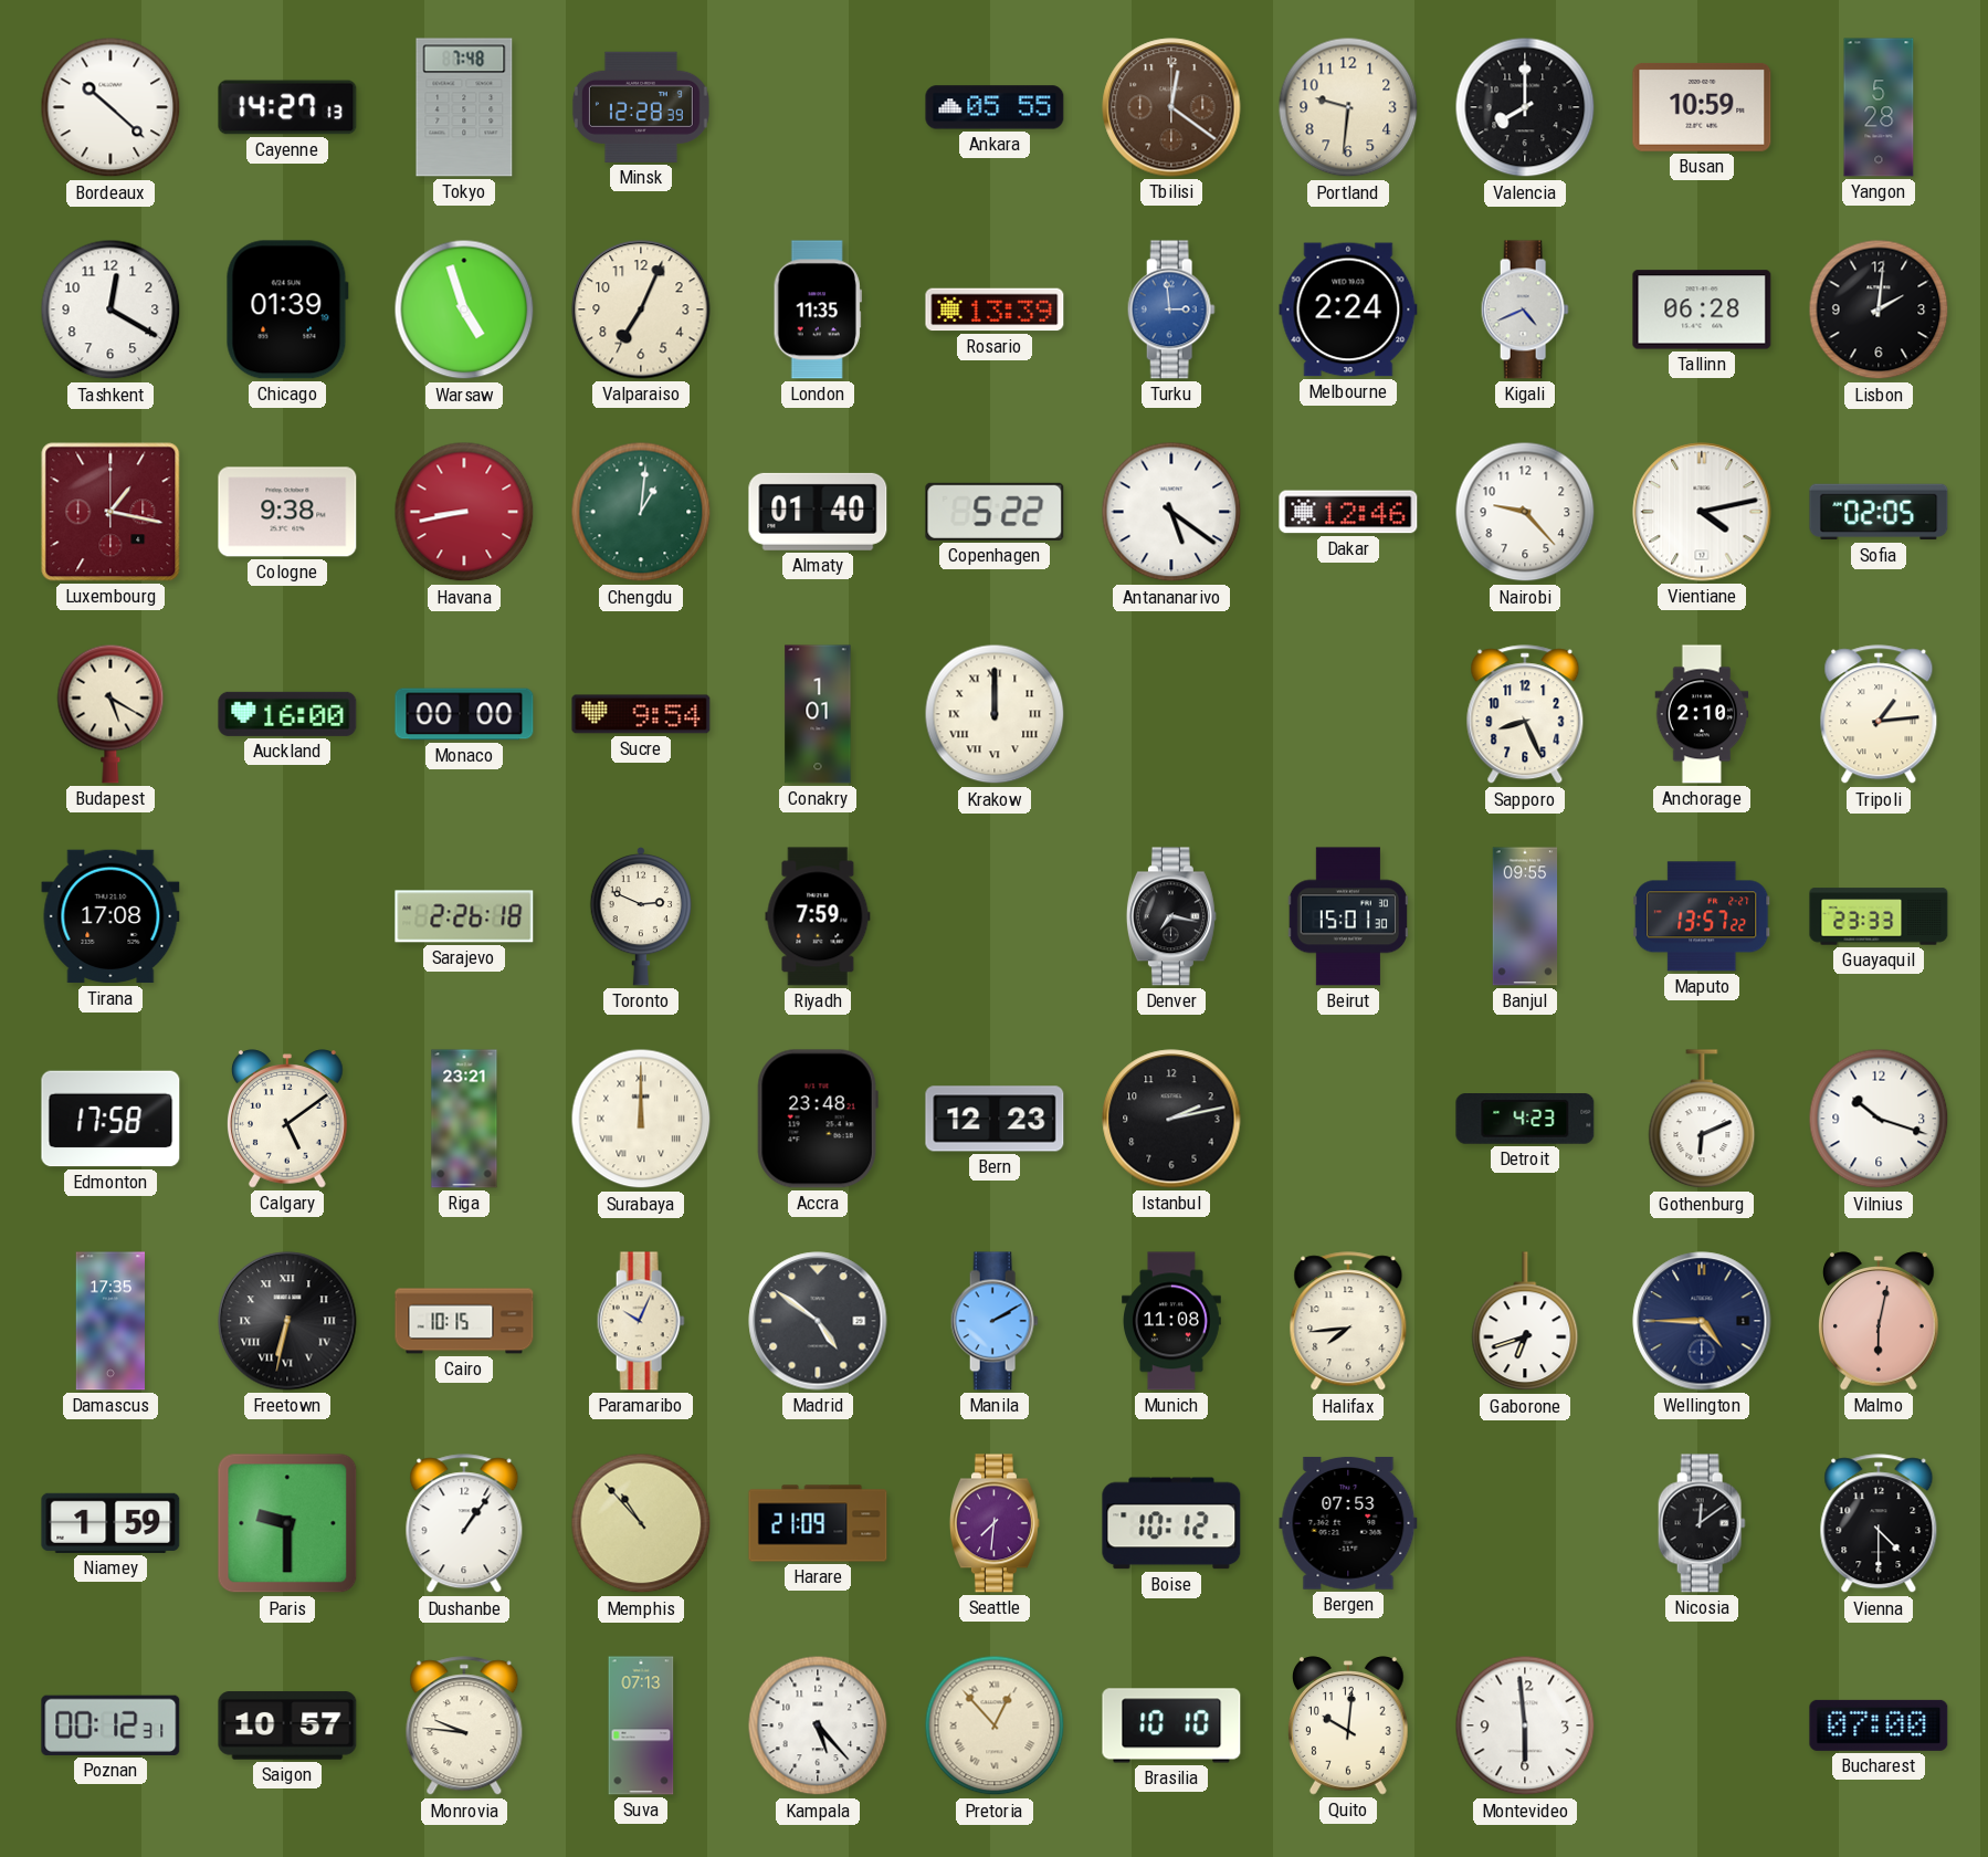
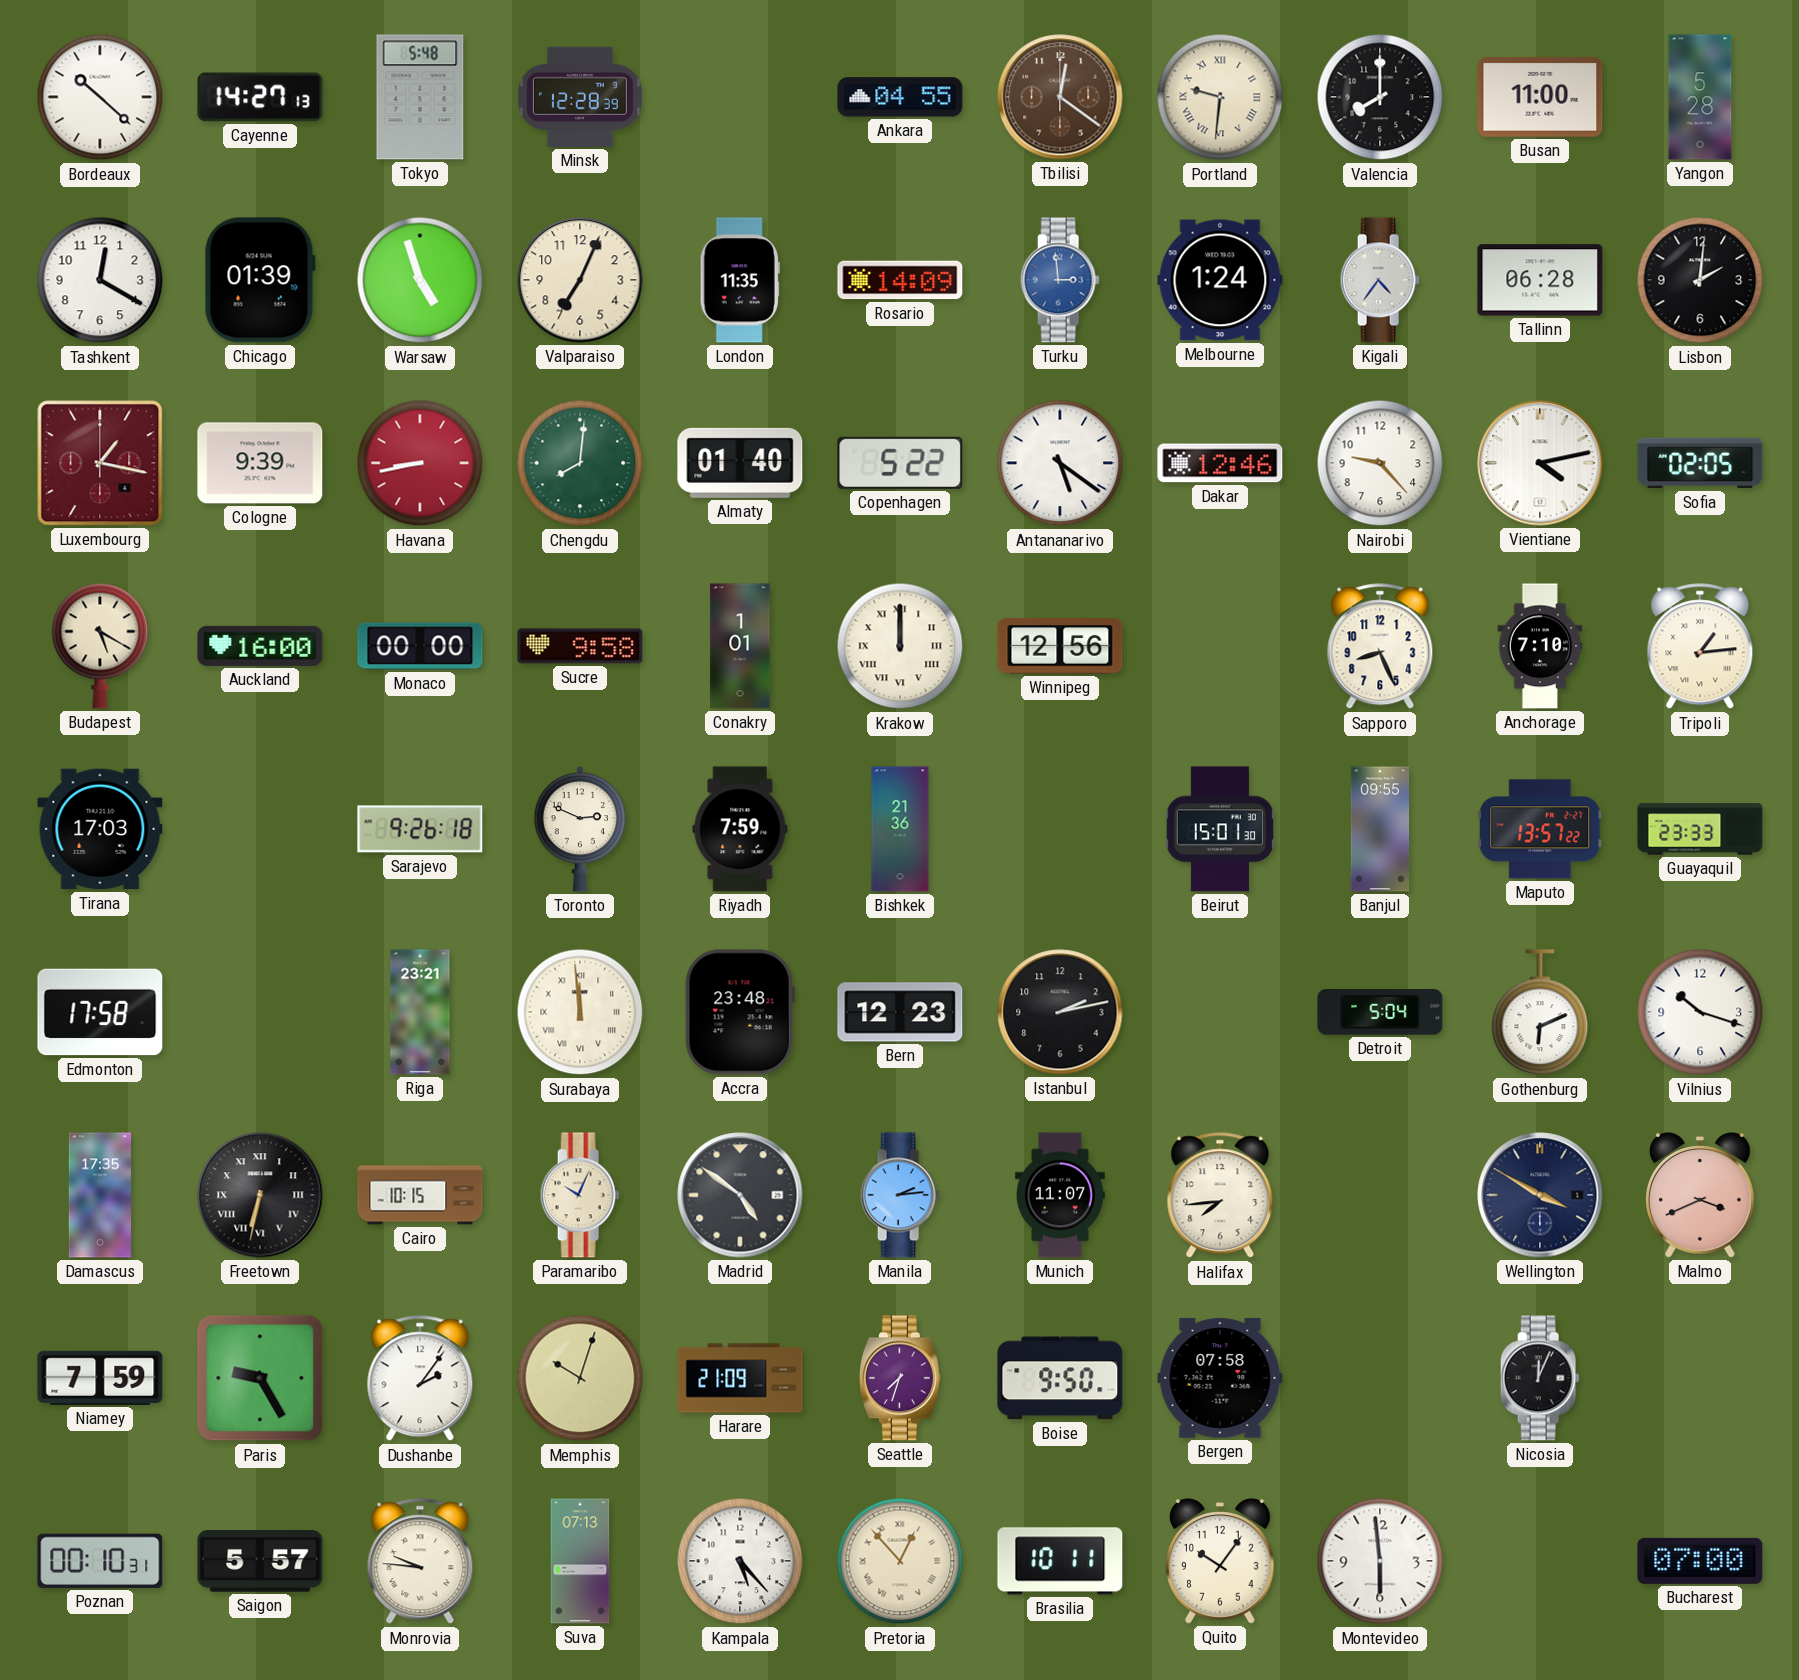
Tokyo: 7:48 -> 5:48
Ankara: 05:55 -> 04:55
Portland numerals: Arabic -> Roman
Busan: 10:59 -> 11:00
Rosario: 13:39 -> 14:09
Melbourne: 2:24 -> 1:24
Kigali: 4:41 -> 4:36
Cologne: 9:38 -> 9:39
Chengdu: 1:01 -> 8:01
Sucre: 9:54 -> 9:58
Winnipeg: none -> 12:56
Anchorage: 2:10 -> 7:10
Tirana: 17:08 -> 17:03
Sarajevo: 2:26 -> 9:26
Bishkek: none -> 21:36
Denver: 7:17 -> none
Calgary: 5:09 -> none
Surabaya: 12:00 -> 11:59
Detroit: 4:23 -> 5:04
Manila: 2:10 -> 2:14
Munich: 11:08 -> 11:07
Gaborone: 6:42 -> none
Wellington: 4:45 -> 3:50
Malmo: 6:02 -> 3:41
Niamey: 1:59 -> 7:59
Paris: 9:30 -> 9:25
Dushanbe: 1:06 -> 2:06
Memphis: 10:53 -> 10:03
Seattle: 7:31 -> 7:33
Boise: 10:12 -> 9:50
Bergen: 07:53 -> 07:58
Nicosia: 12:09 -> 12:04
Vienna: 4:30 -> none
Poznan: 00:12 -> 00:10
Saigon: 10:57 -> 5:57
Brasilia: 10:10 -> 10:11
Quito: 10:01 -> 10:06
